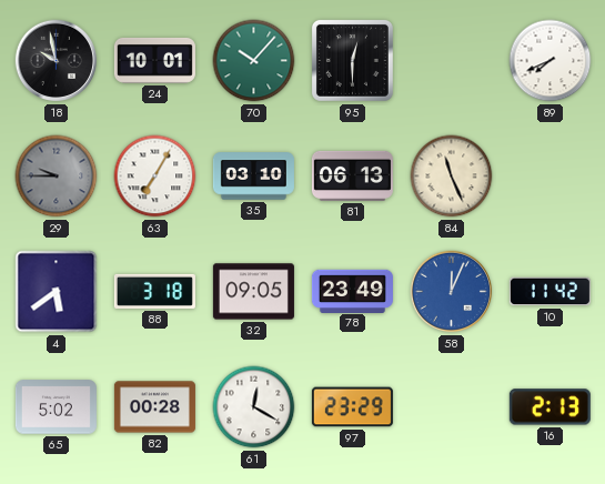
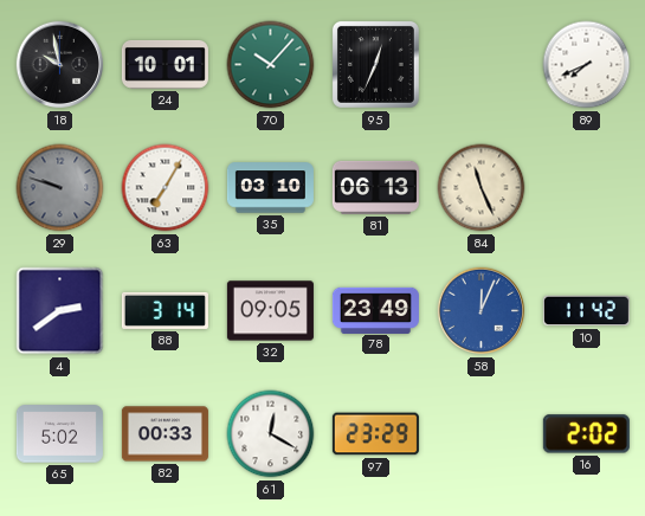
95: 12:30 -> 12:34
29: 9:45 -> 9:48
4: 5:39 -> 2:39
88: 3:18 -> 3:14
82: 00:28 -> 00:33
16: 2:13 -> 2:02
